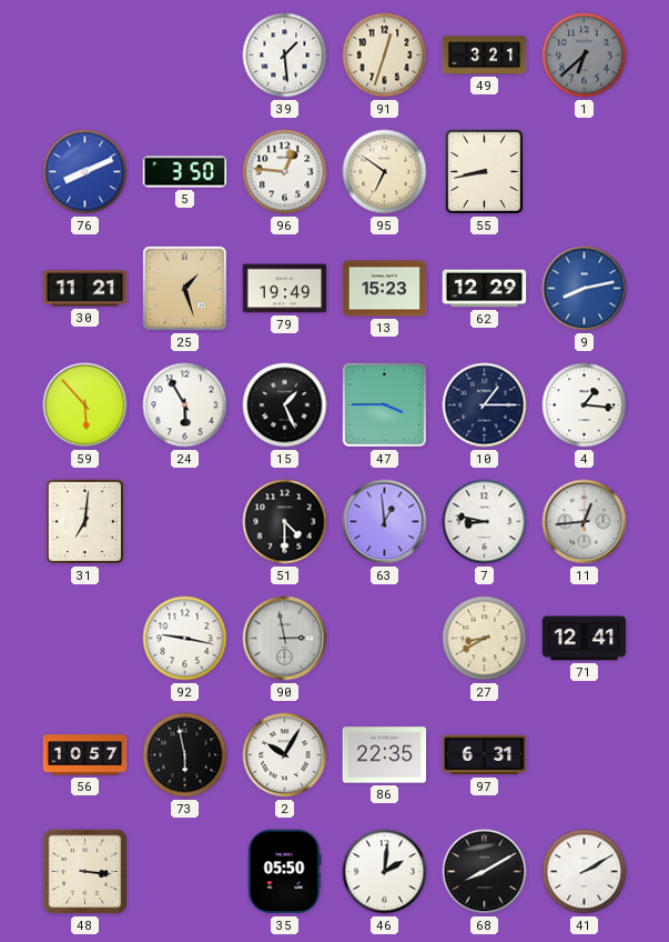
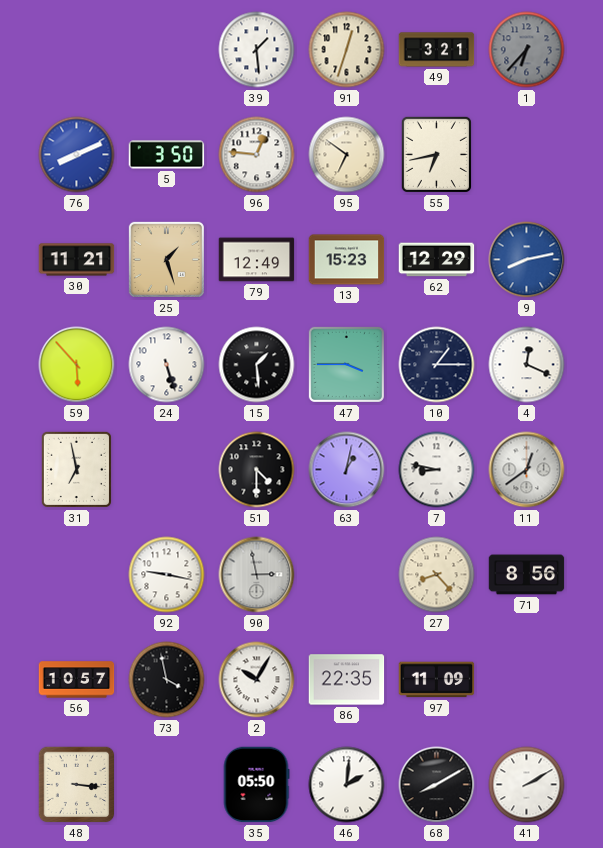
1: 6:38 -> 6:37
55: 8:43 -> 6:43
79: 19:49 -> 12:49
24: 5:55 -> 5:27
15: 1:26 -> 1:29
4: 1:16 -> 12:19
31: 7:01 -> 6:58
63: 12:59 -> 1:02
11: 12:44 -> 12:39
27: 8:40 -> 8:23
71: 12:41 -> 8:56
73: 5:58 -> 3:58
97: 6:31 -> 11:09
